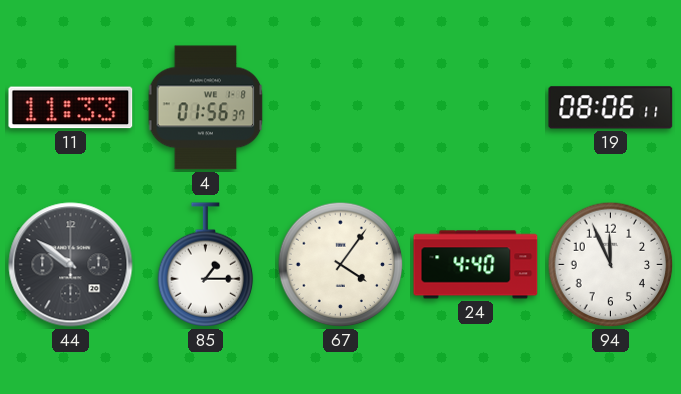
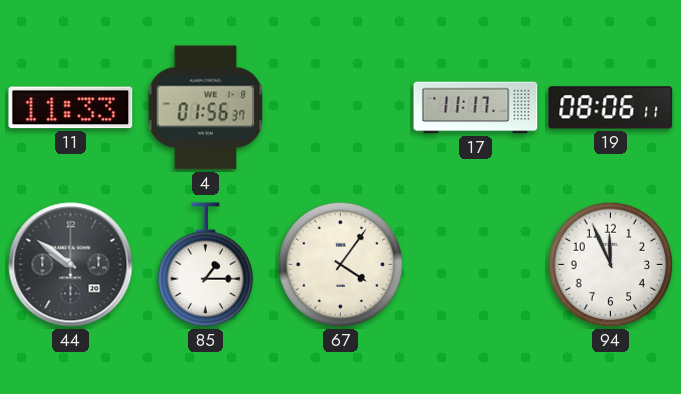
17: none -> 11:17
24: 4:40 -> none
